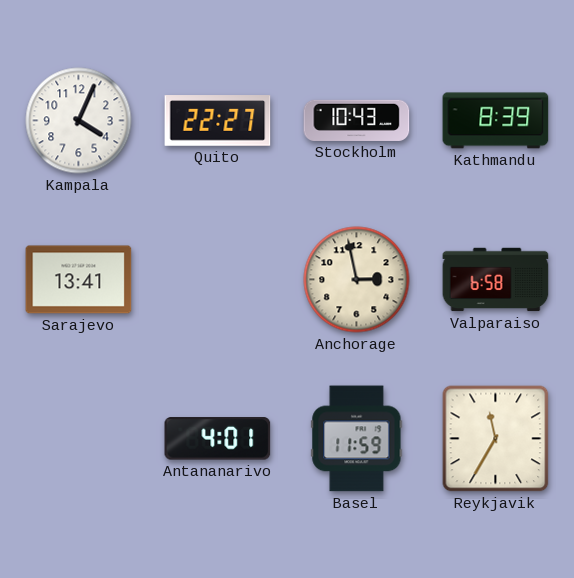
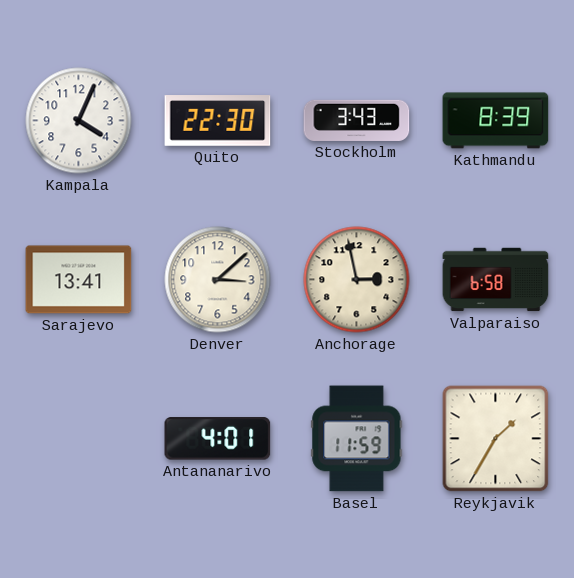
Quito: 22:27 -> 22:30
Stockholm: 10:43 -> 3:43
Denver: none -> 3:08
Reykjavik: 11:35 -> 1:35
